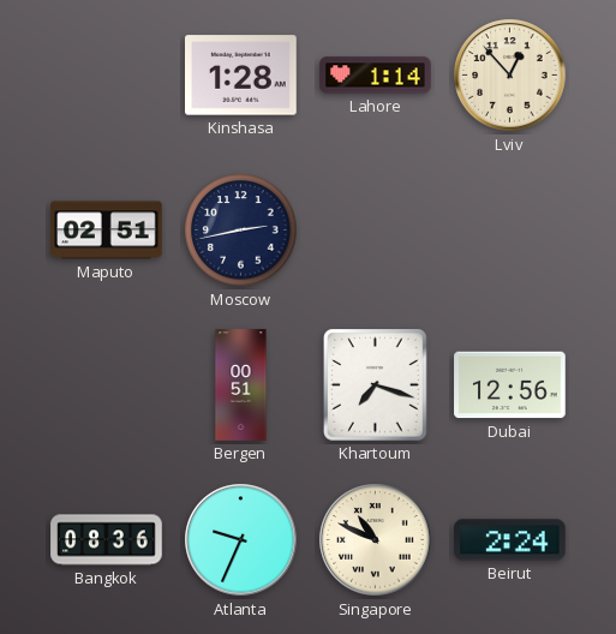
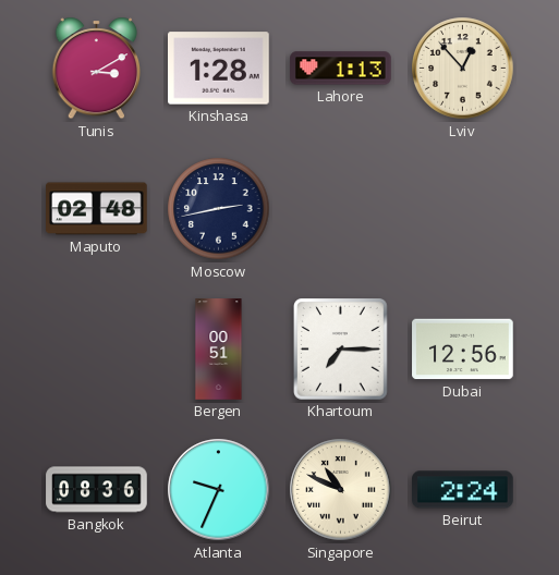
Tunis: none -> 3:10
Lahore: 1:14 -> 1:13
Maputo: 02:51 -> 02:48
Khartoum: 7:18 -> 7:15
